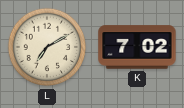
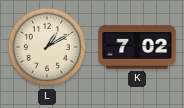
L: 7:10 -> 1:10
